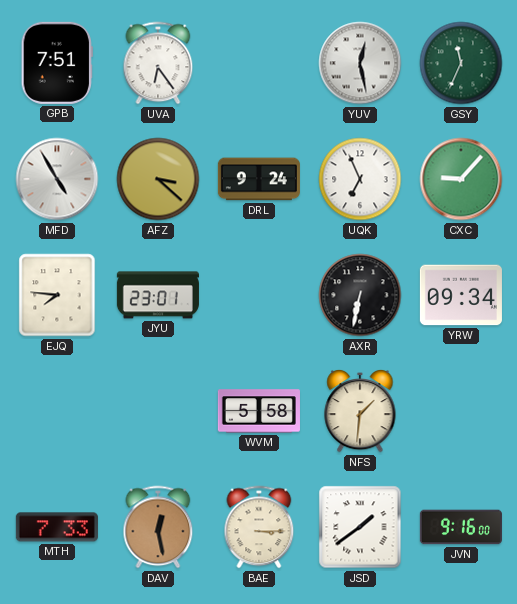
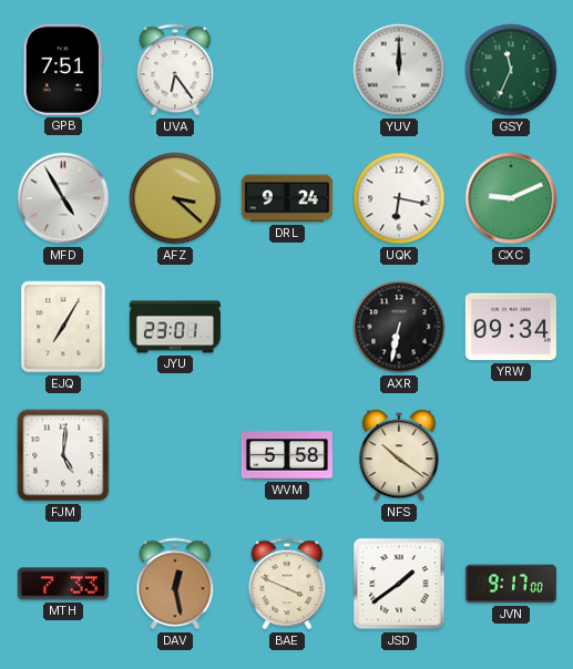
YUV: 12:28 -> 12:00
UQK: 6:56 -> 6:17
CXC: 9:07 -> 9:11
EJQ: 7:46 -> 7:05
FJM: none -> 5:01
NFS: 1:31 -> 10:21
BAE: 3:15 -> 3:49
JVN: 9:16 -> 9:17
